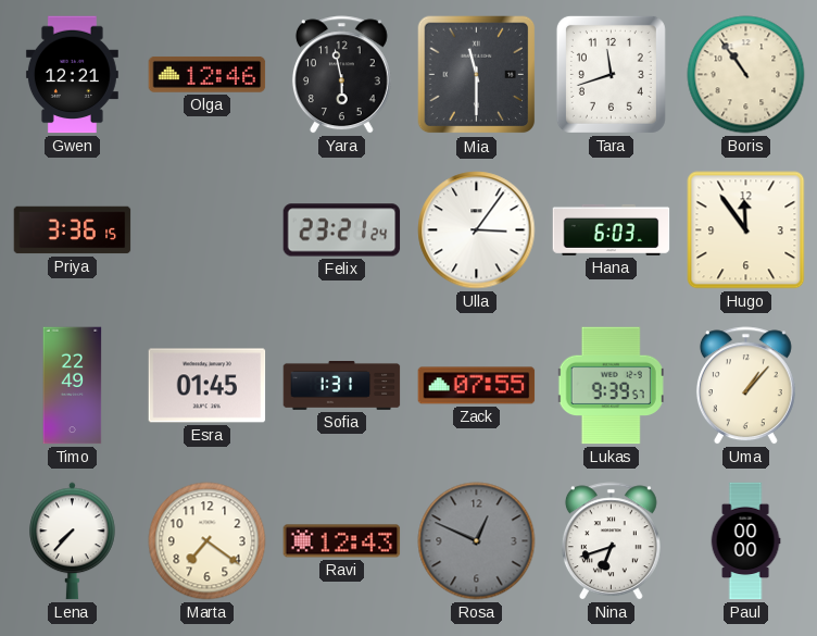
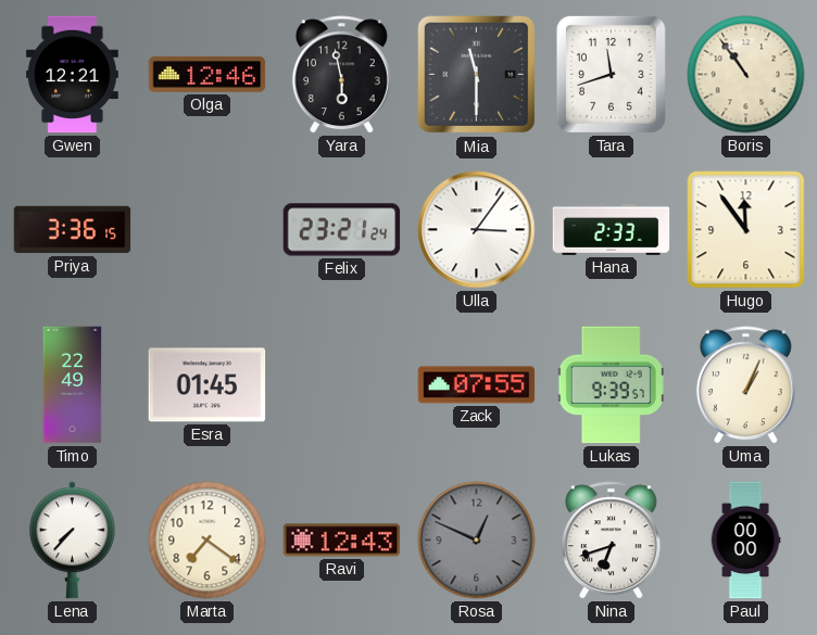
Hana: 6:03 -> 2:33
Sofia: 1:31 -> none
Uma: 1:07 -> 1:04
